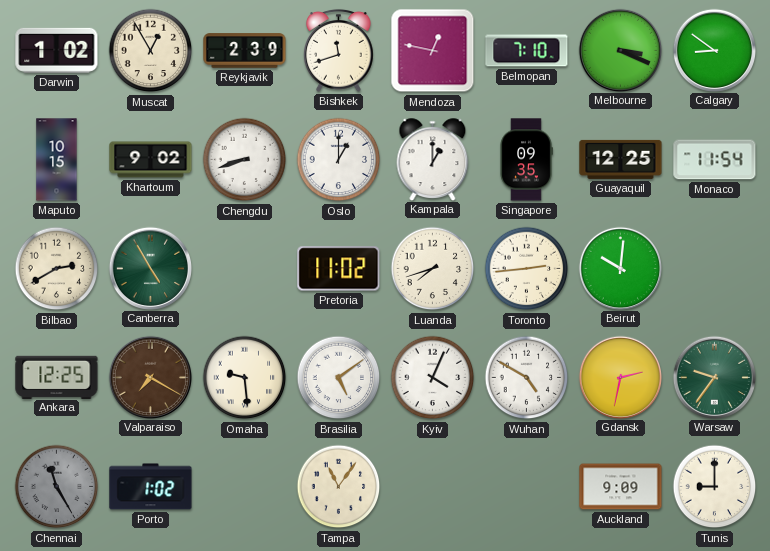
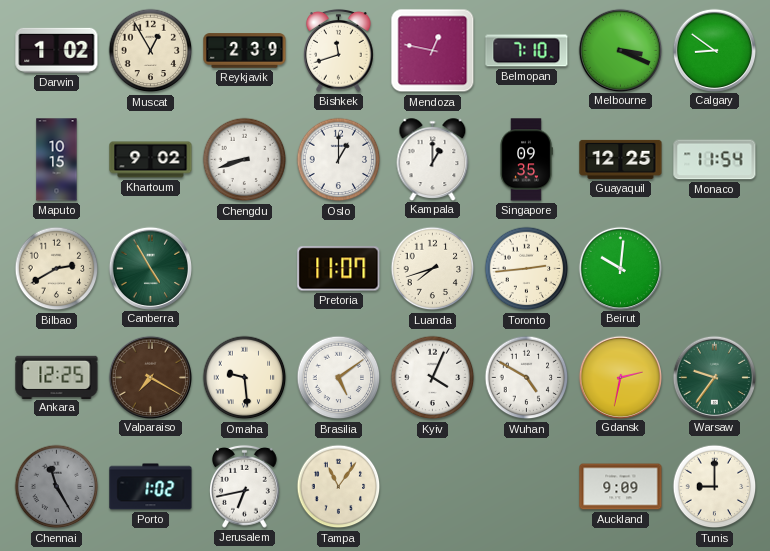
Pretoria: 11:02 -> 11:07
Jerusalem: none -> 6:43
